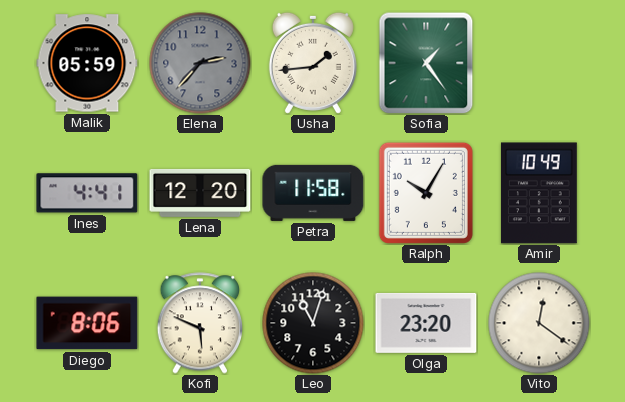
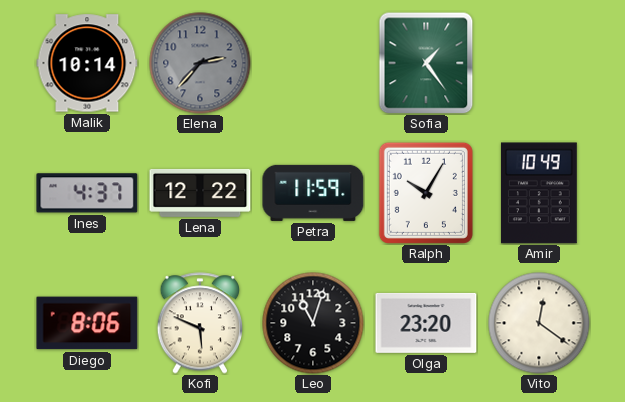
Malik: 05:59 -> 10:14
Usha: 1:44 -> none
Ines: 4:41 -> 4:37
Lena: 12:20 -> 12:22
Petra: 11:58 -> 11:59
